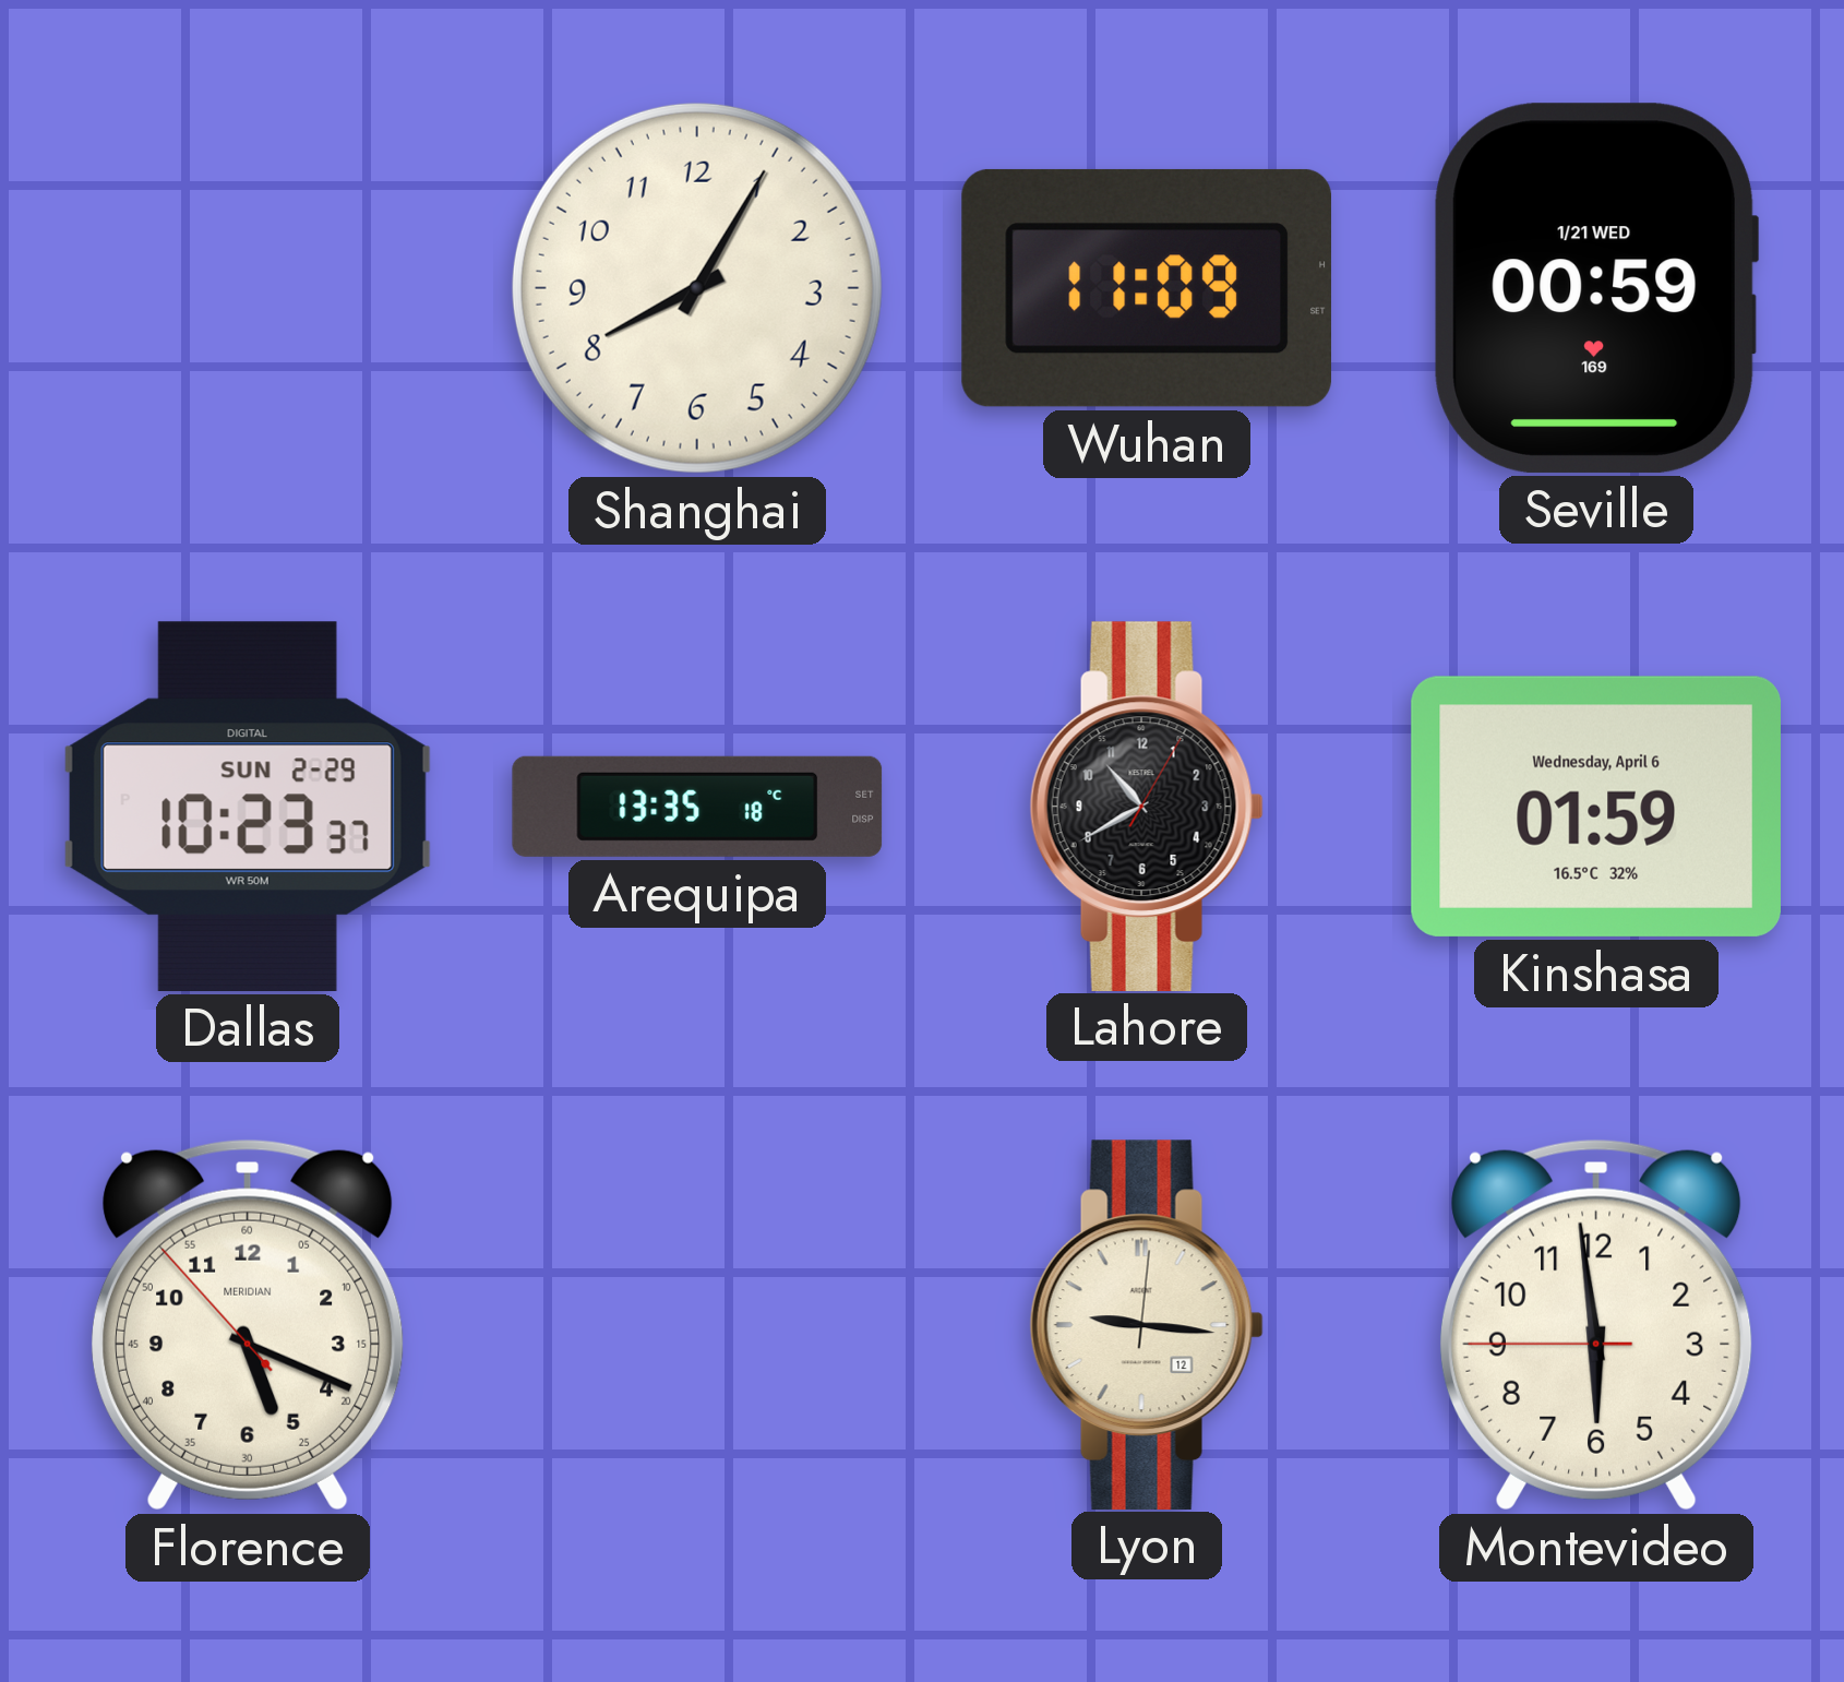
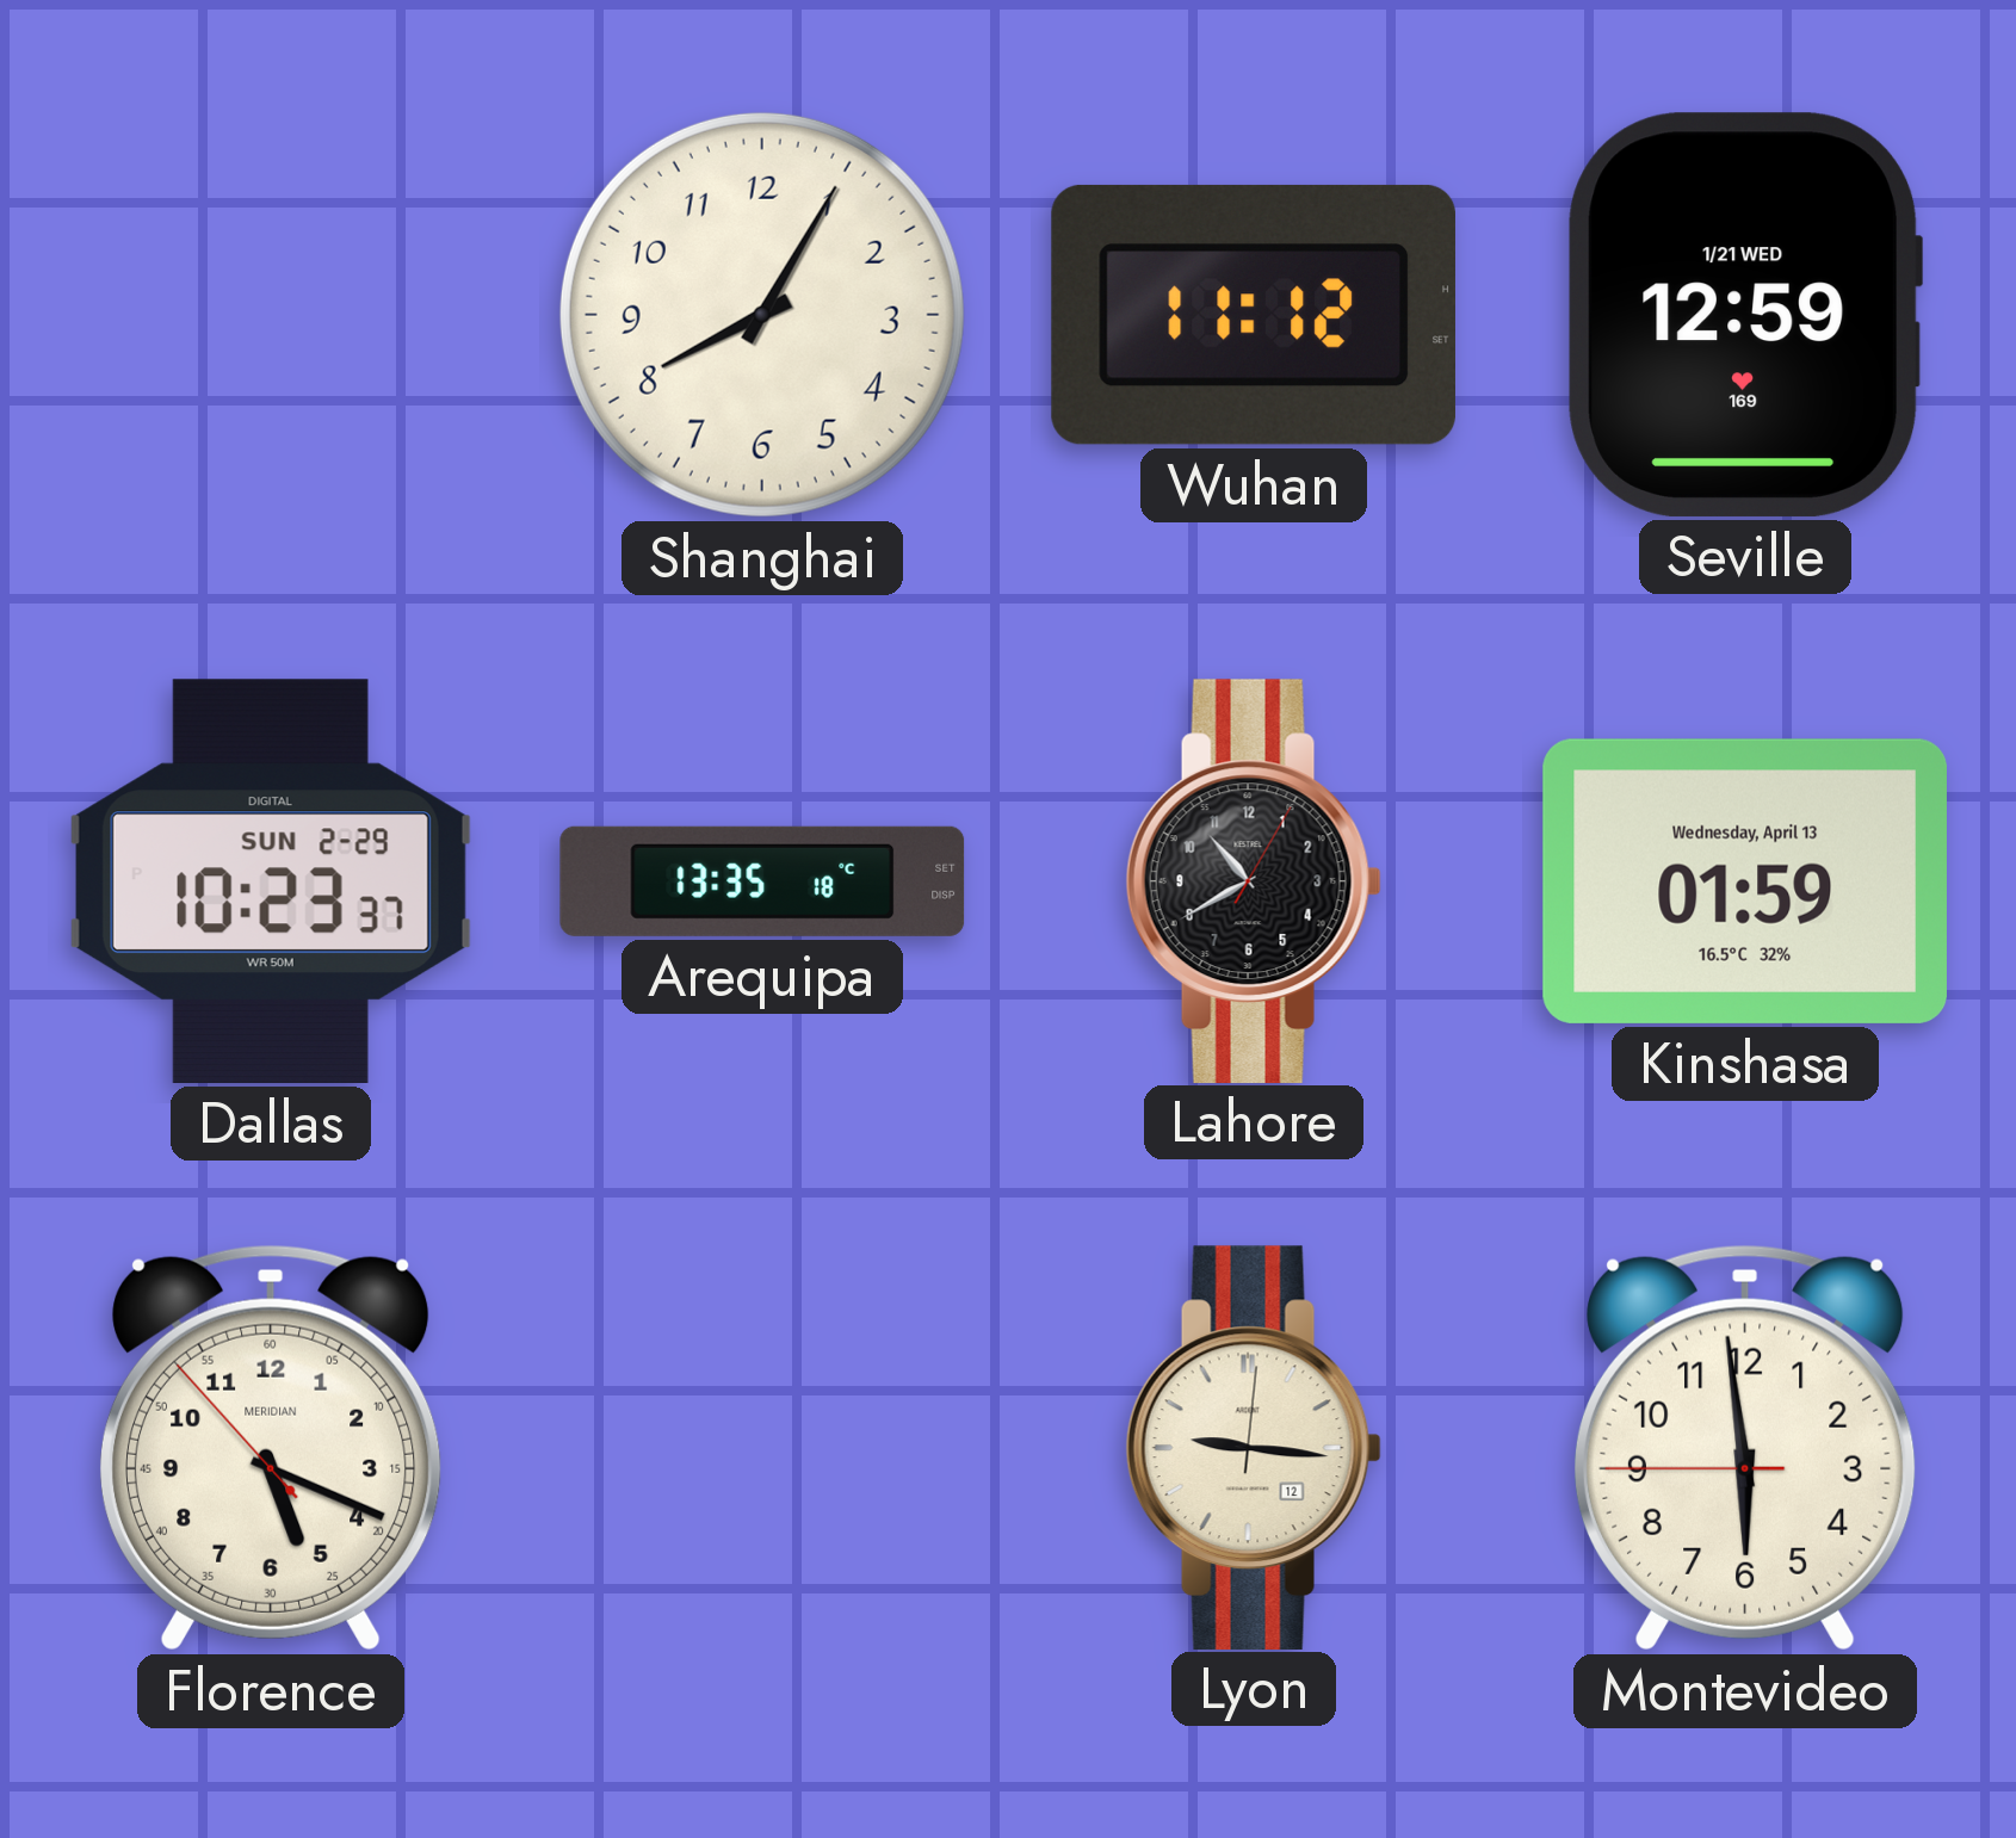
Wuhan: 11:09 -> 11:12
Seville: 00:59 -> 12:59
Kinshasa date: Wednesday, April 6 -> Wednesday, April 13
